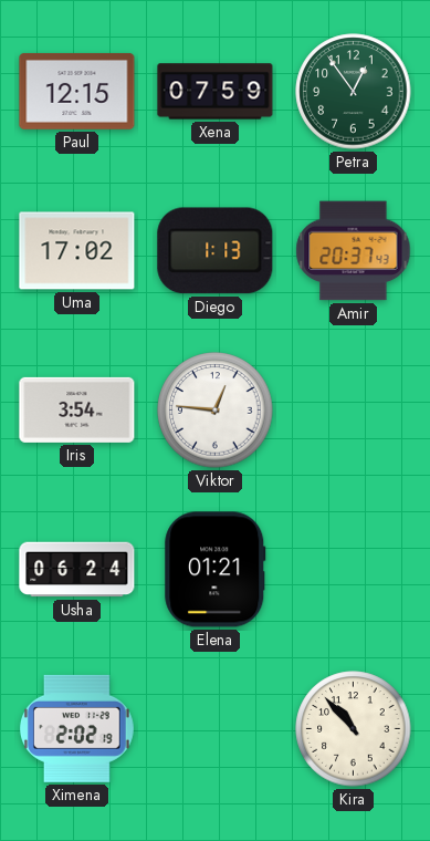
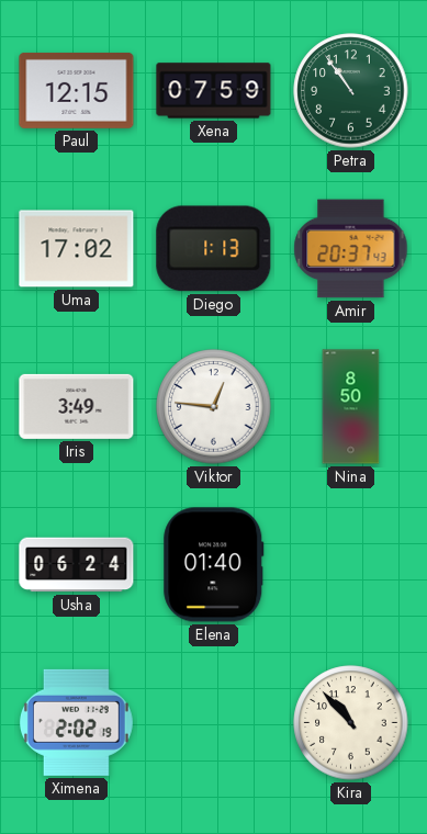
Petra: 12:54 -> 10:54
Iris: 3:54 -> 3:49
Nina: none -> 8:50
Elena: 01:21 -> 01:40
